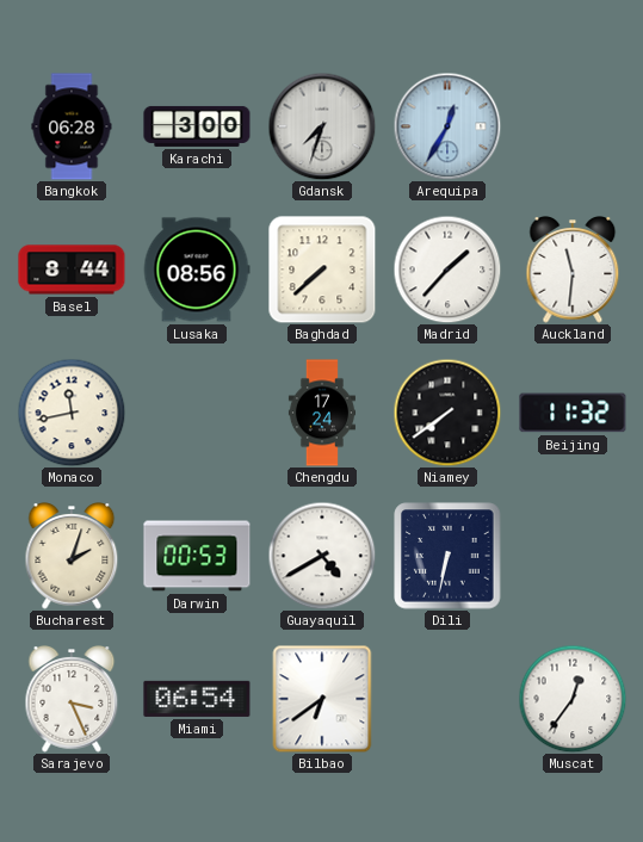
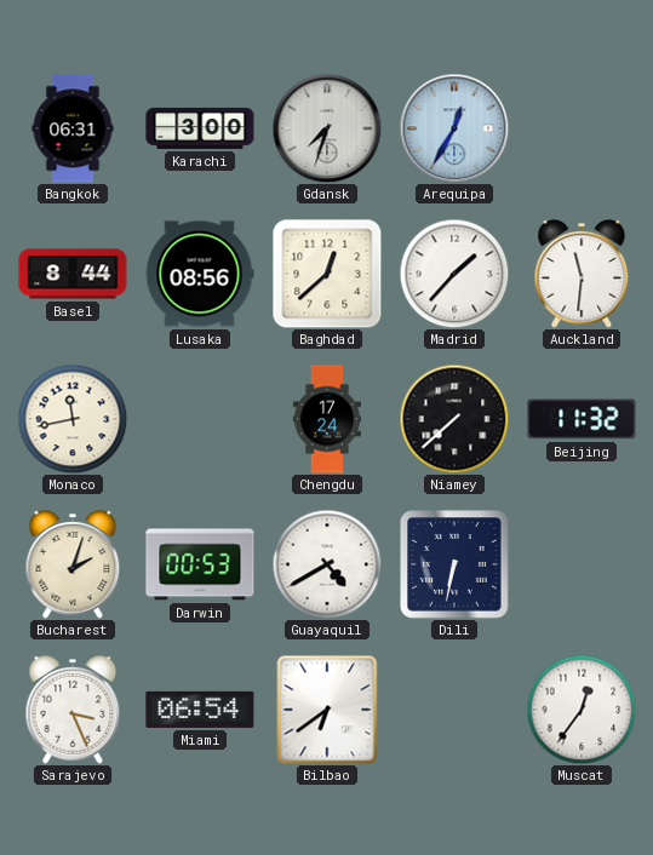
Bangkok: 06:28 -> 06:31
Baghdad: 7:38 -> 12:38
Niamey: 7:39 -> 7:38
